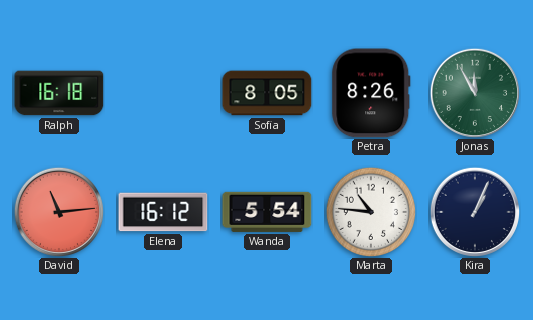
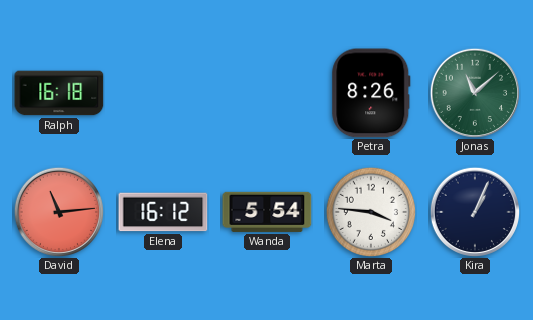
Sofia: 8:05 -> none
Jonas: 11:55 -> 11:08
Marta: 10:46 -> 3:46
